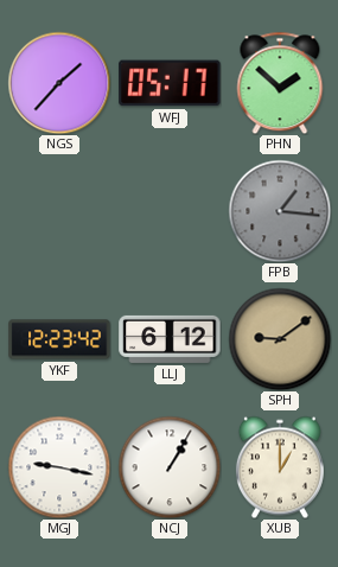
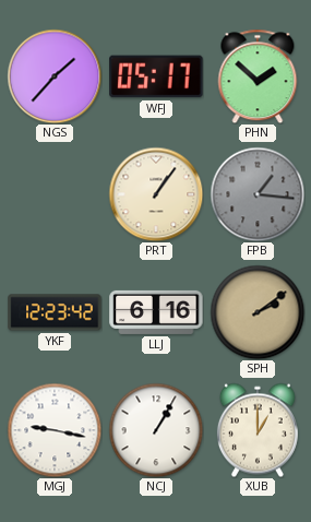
PRT: none -> 1:06
LLJ: 6:12 -> 6:16
SPH: 9:09 -> 2:09
